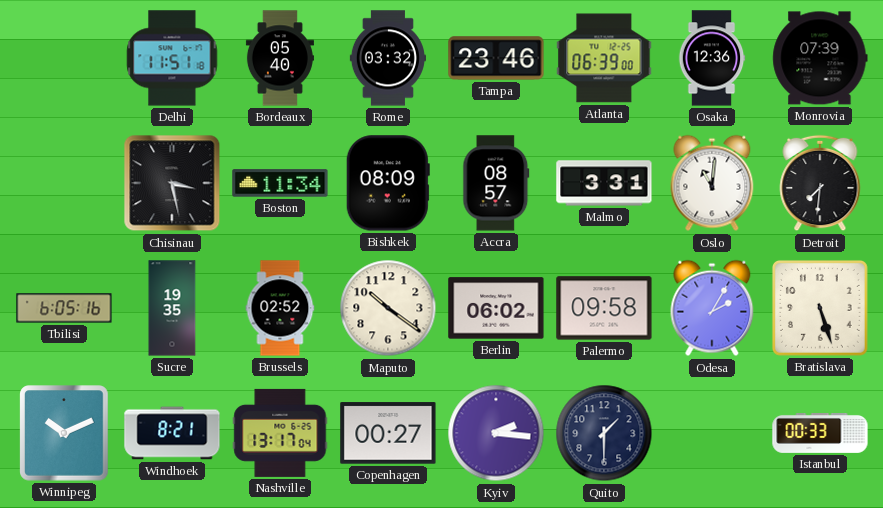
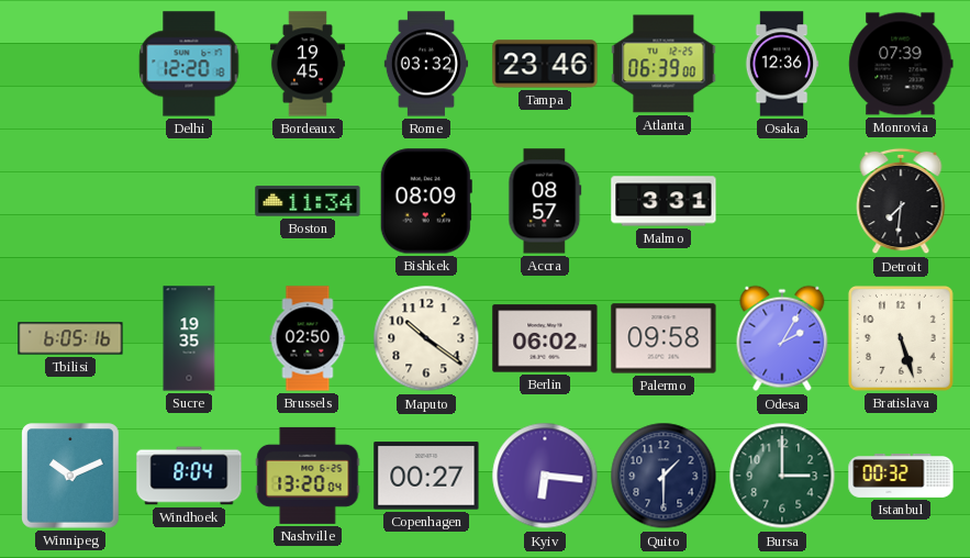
Delhi: 11:51 -> 12:20
Bordeaux: 05:40 -> 19:45
Chisinau: 3:28 -> none
Oslo: 11:01 -> none
Brussels: 02:52 -> 02:50
Windhoek: 8:21 -> 8:04
Nashville: 13:17 -> 13:20
Kyiv: 2:16 -> 6:16
Bursa: none -> 3:00
Istanbul: 00:33 -> 00:32
